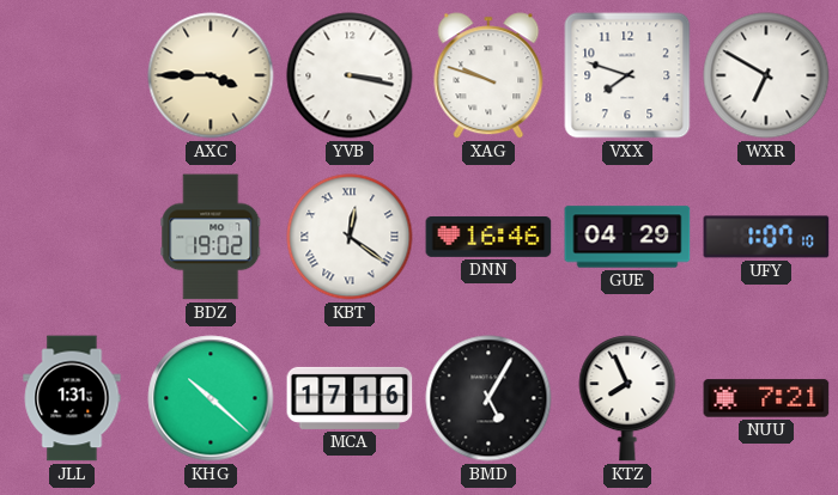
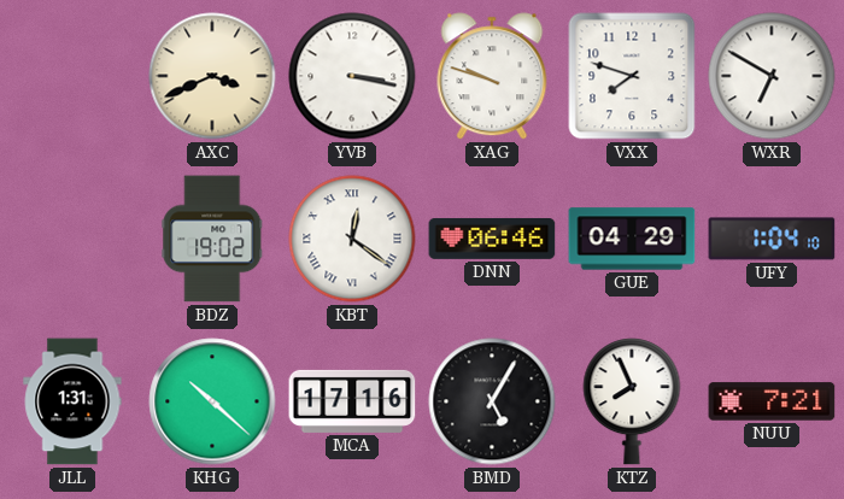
AXC: 3:45 -> 3:41
DNN: 16:46 -> 06:46
UFY: 1:07 -> 1:04
